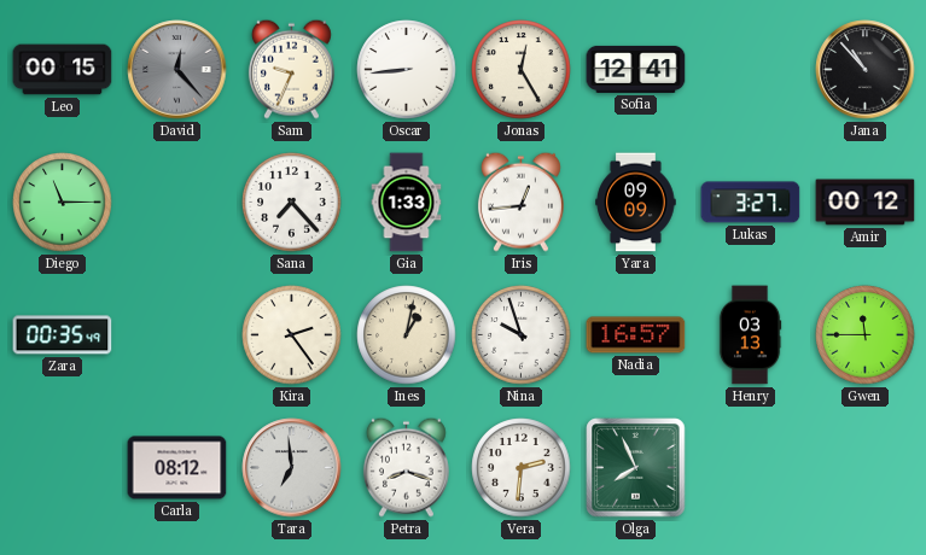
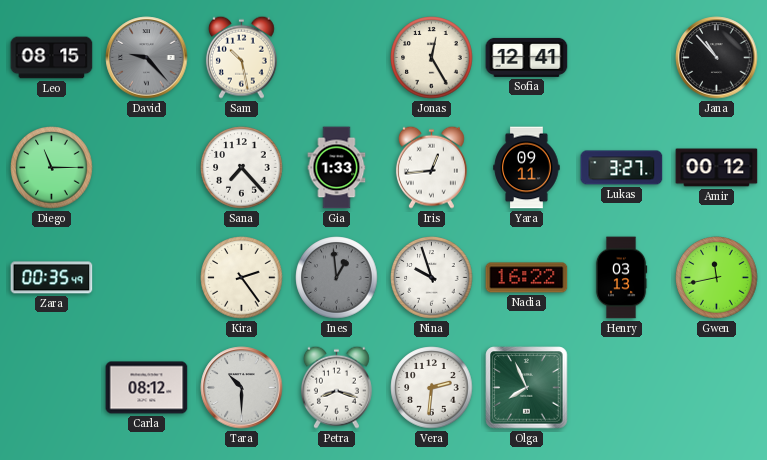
Leo: 00:15 -> 08:15
David: 12:23 -> 9:23
Sam: 9:34 -> 10:28
Oscar: 8:44 -> none
Yara: 09:09 -> 09:11
Ines: 1:02 -> 12:59
Ines dial: cream -> grey
Nadia: 16:57 -> 16:22
Gwen: 11:45 -> 11:43
Tara: 6:59 -> 10:30
